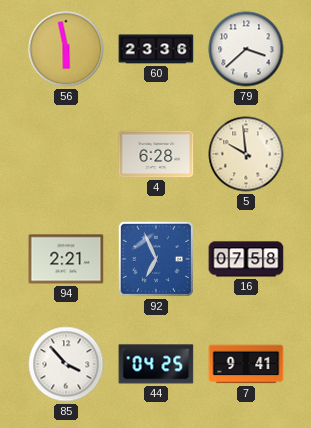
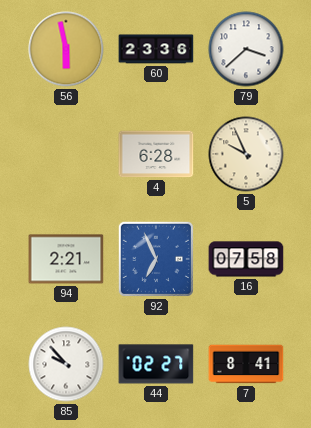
5: 9:59 -> 9:56
85: 3:53 -> 9:53
44: 04:25 -> 02:27
7: 9:41 -> 8:41
